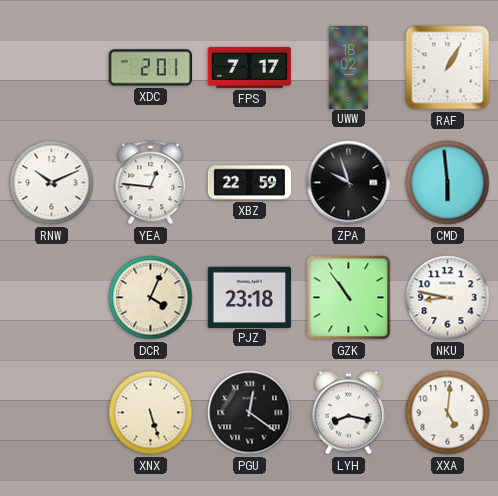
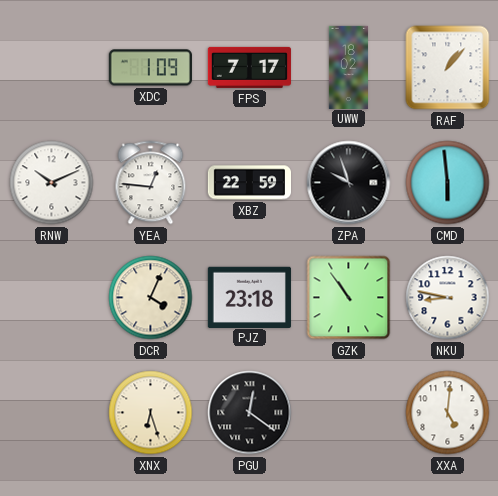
XDC: 2:01 -> 1:09
RAF: 1:05 -> 1:07
XNX: 5:27 -> 6:27
LYH: 8:17 -> none
